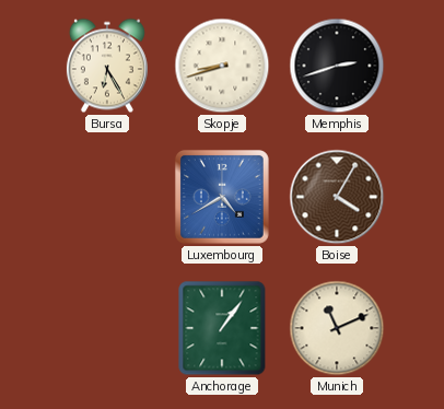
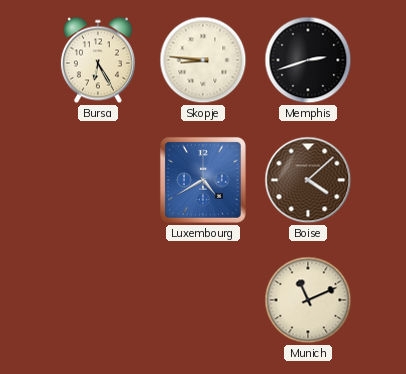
Skopje: 8:42 -> 8:46
Boise: 4:05 -> 4:08
Anchorage: 1:06 -> none
